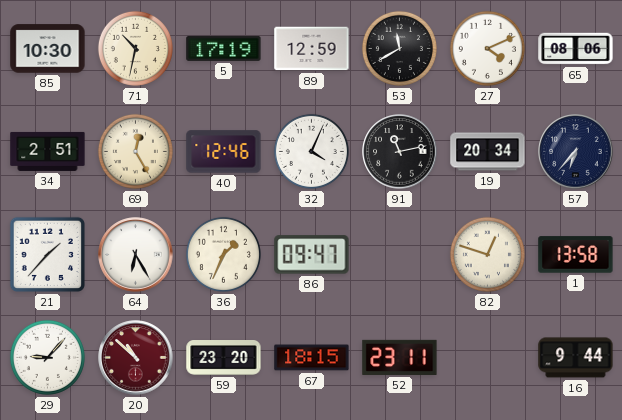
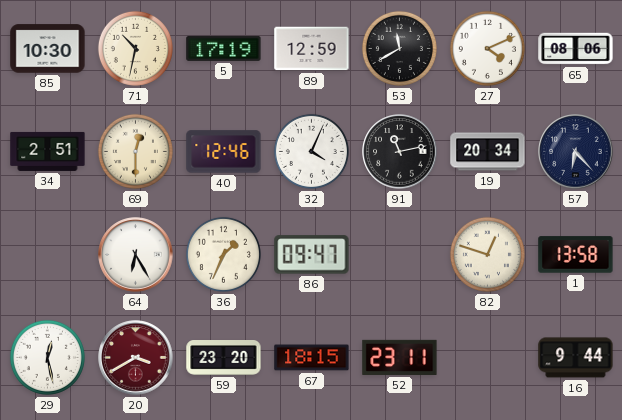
69: 12:25 -> 12:30
57: 6:37 -> 6:23
21: 1:37 -> none
29: 9:07 -> 12:28
20: 10:52 -> 3:40
